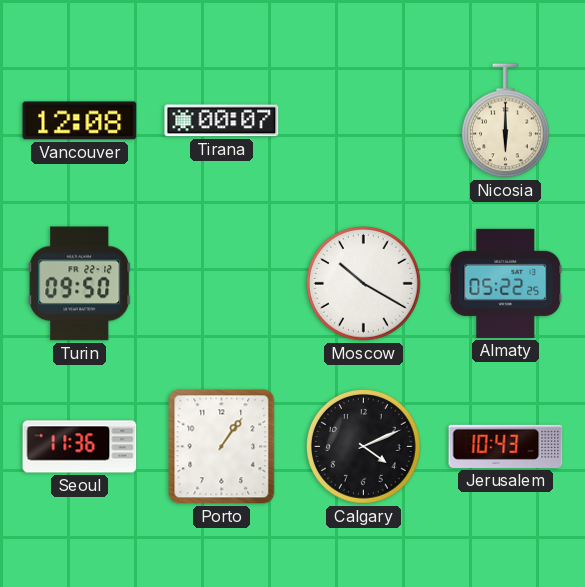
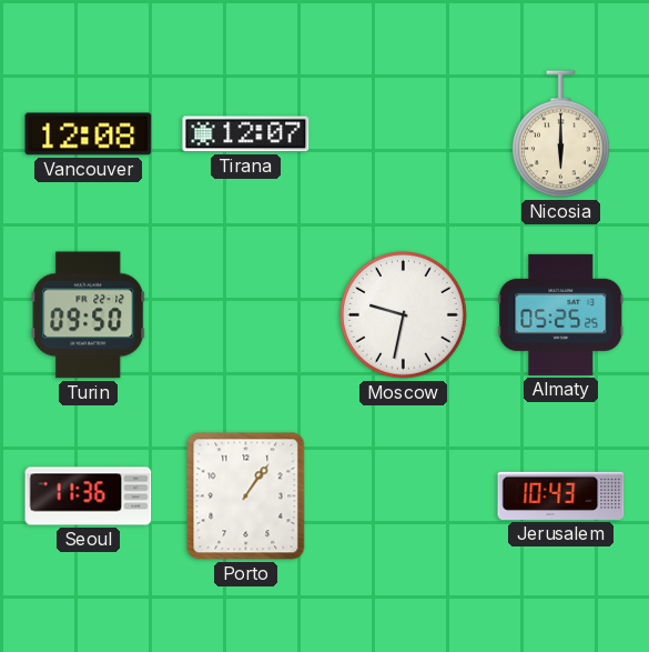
Tirana: 00:07 -> 12:07
Moscow: 10:20 -> 9:32
Almaty: 05:22 -> 05:25
Calgary: 4:11 -> none
